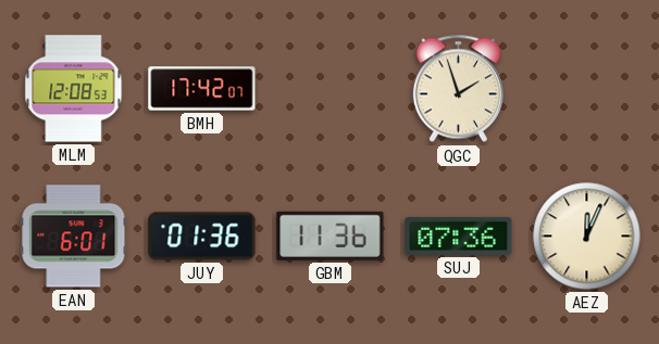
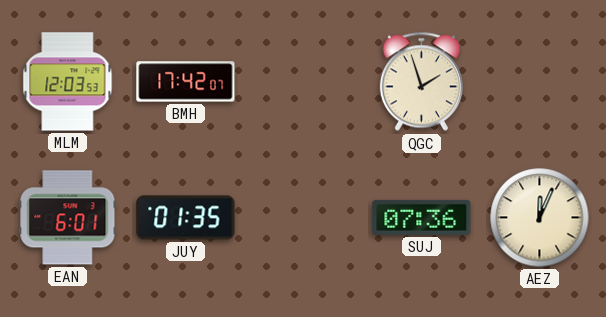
MLM: 12:08 -> 12:03
JUY: 01:36 -> 01:35
GBM: 11:36 -> none
